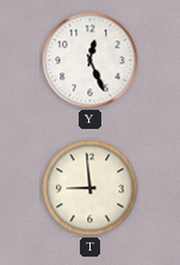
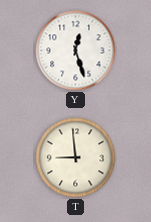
Y: 12:26 -> 12:27
